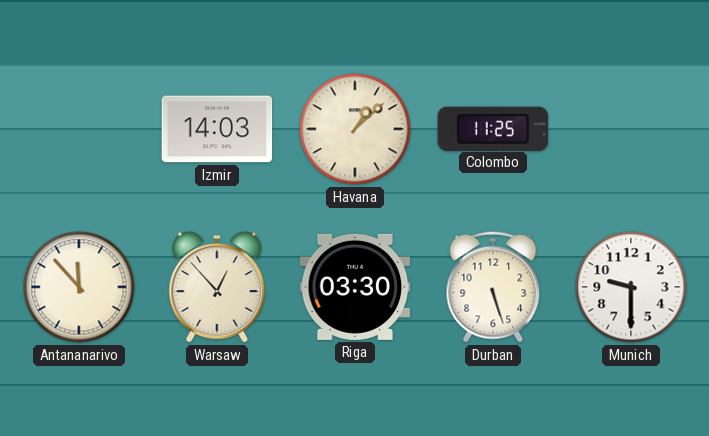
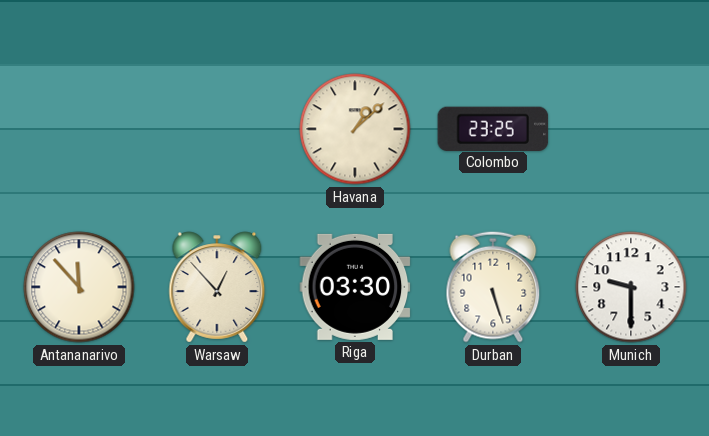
Izmir: 14:03 -> none
Colombo: 11:25 -> 23:25
